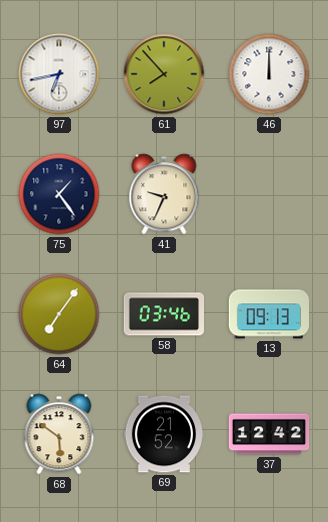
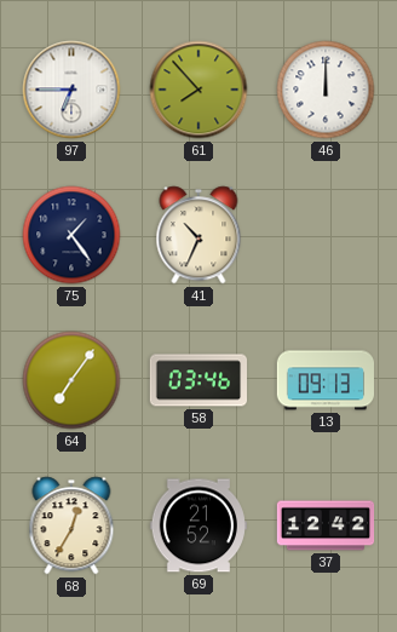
97: 6:43 -> 6:45
41: 9:34 -> 10:34
68: 5:51 -> 12:35
